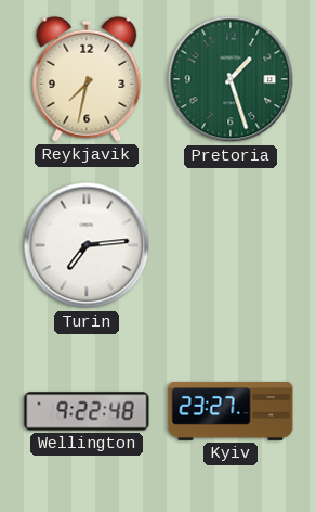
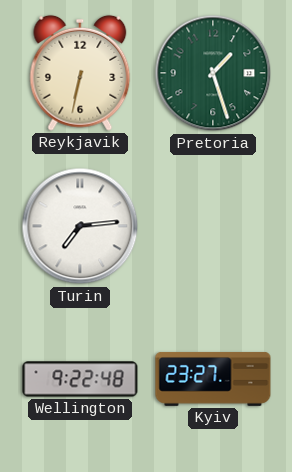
Reykjavik: 7:32 -> 6:32
